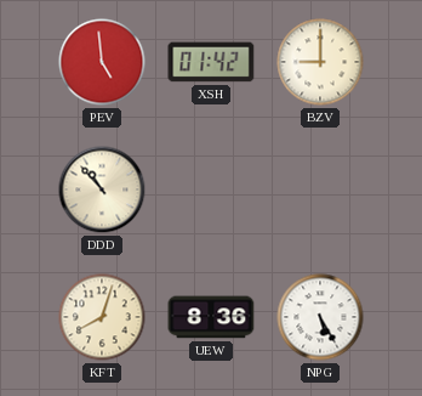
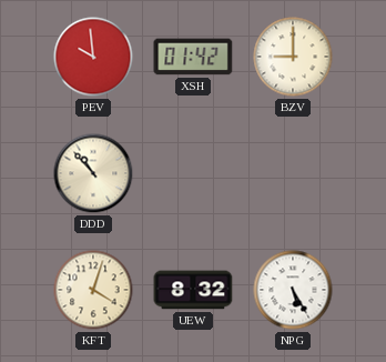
PEV: 4:59 -> 9:59
KFT: 8:03 -> 4:03
UEW: 8:36 -> 8:32
